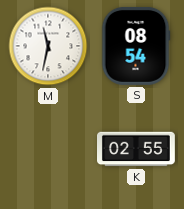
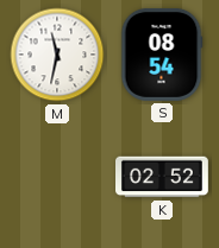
K: 02:55 -> 02:52
